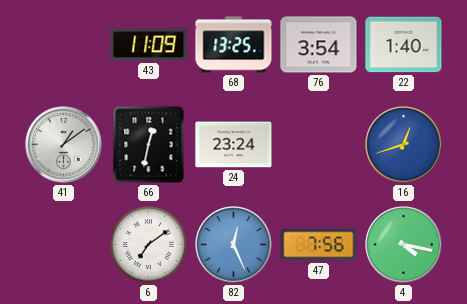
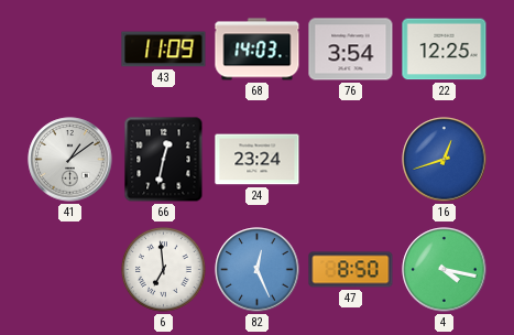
68: 13:25 -> 14:03
22: 1:40 -> 12:25
6: 7:09 -> 6:59
47: 7:56 -> 8:50
